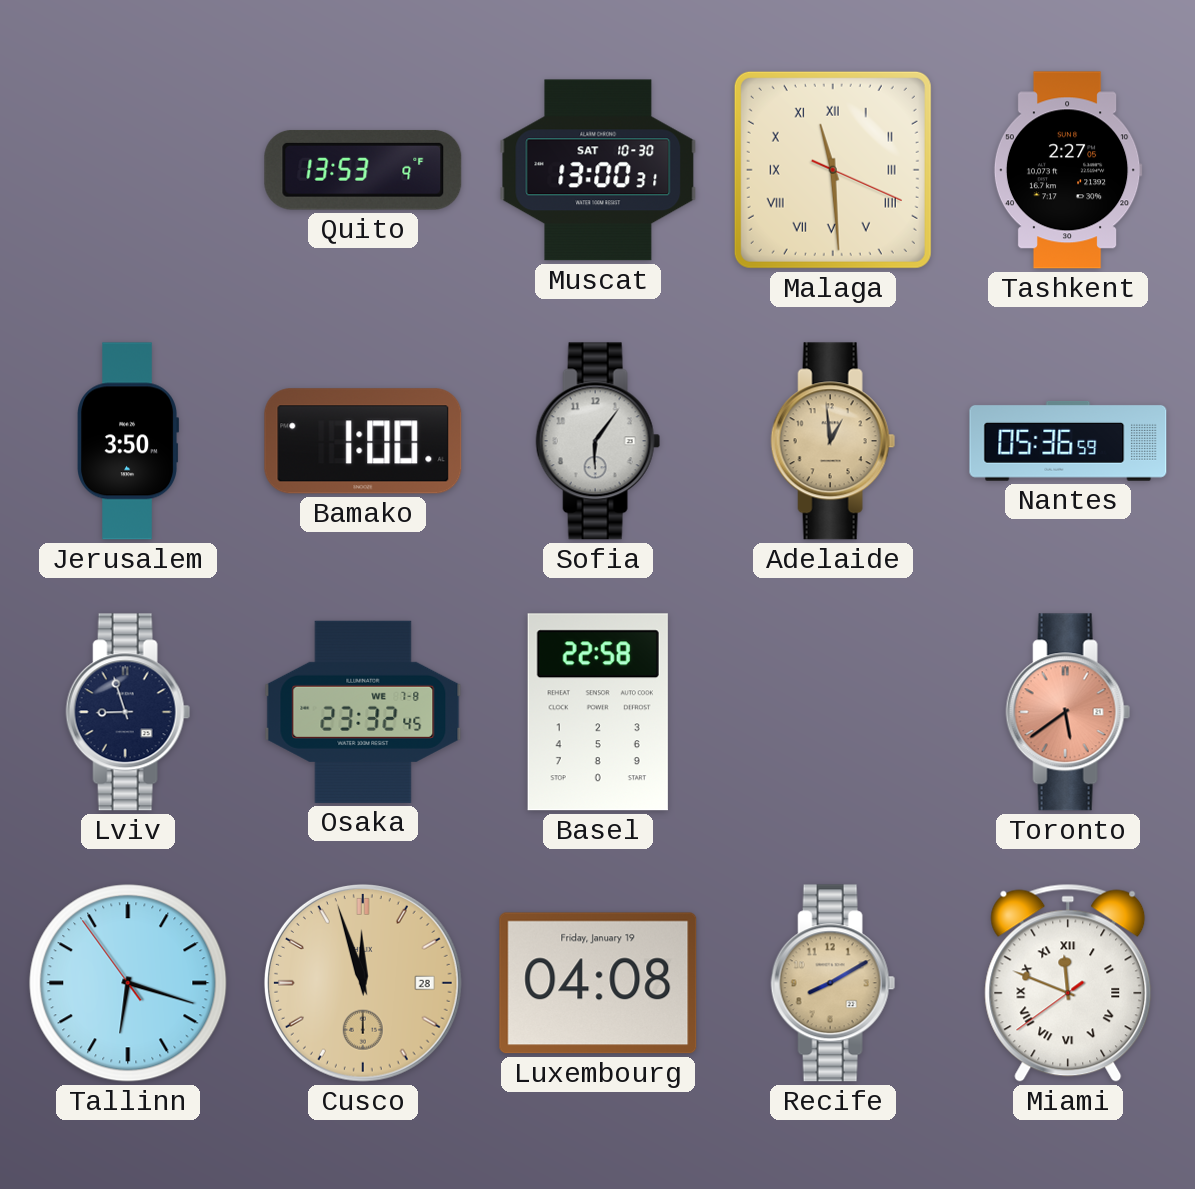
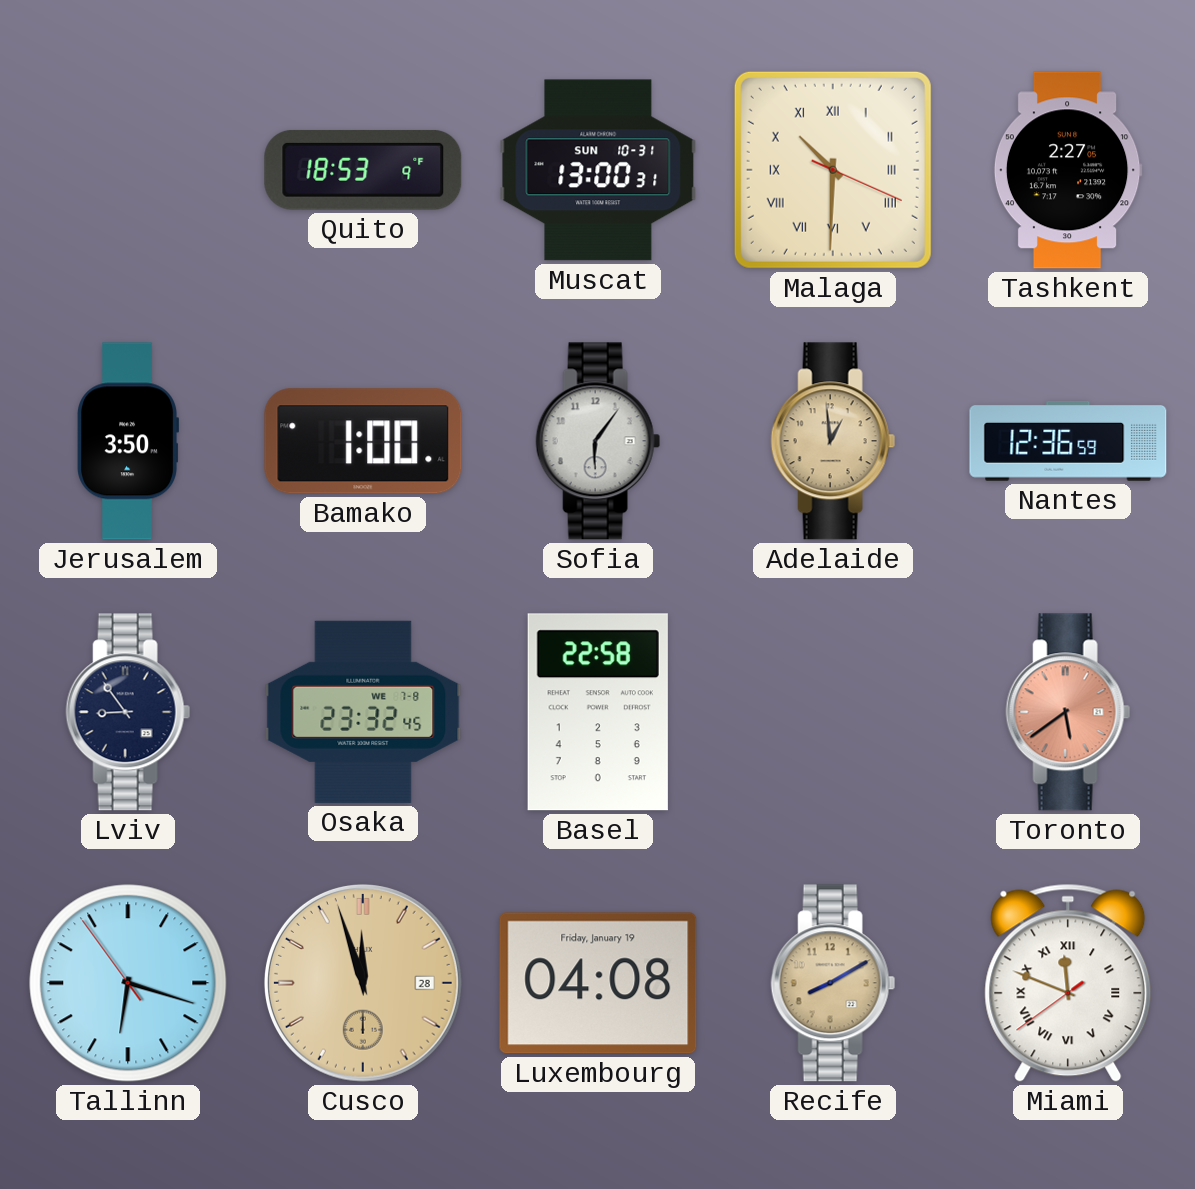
Quito: 13:53 -> 18:53
Muscat date: SAT 10-30 -> SUN 10-31
Malaga: 11:29 -> 10:30
Nantes: 05:36 -> 12:36
Lviv: 8:57 -> 8:54
